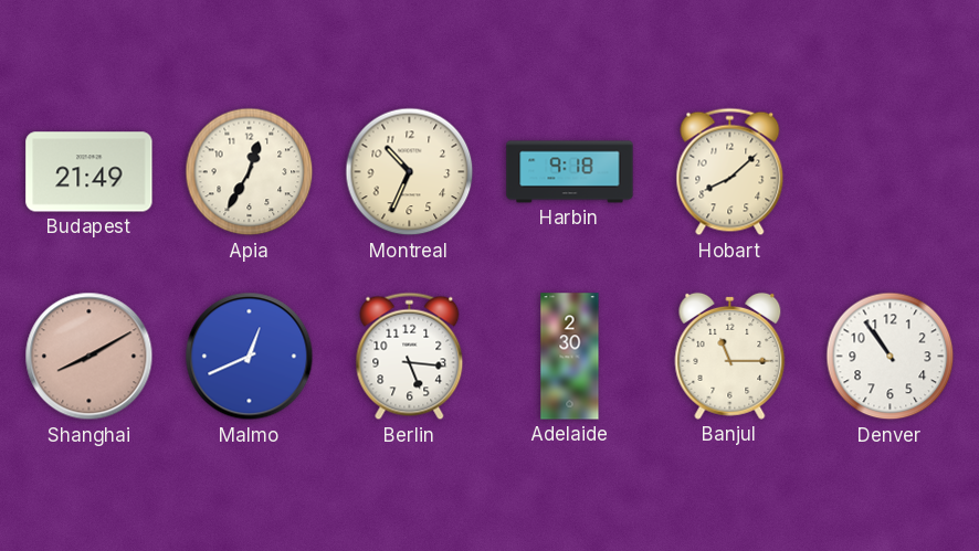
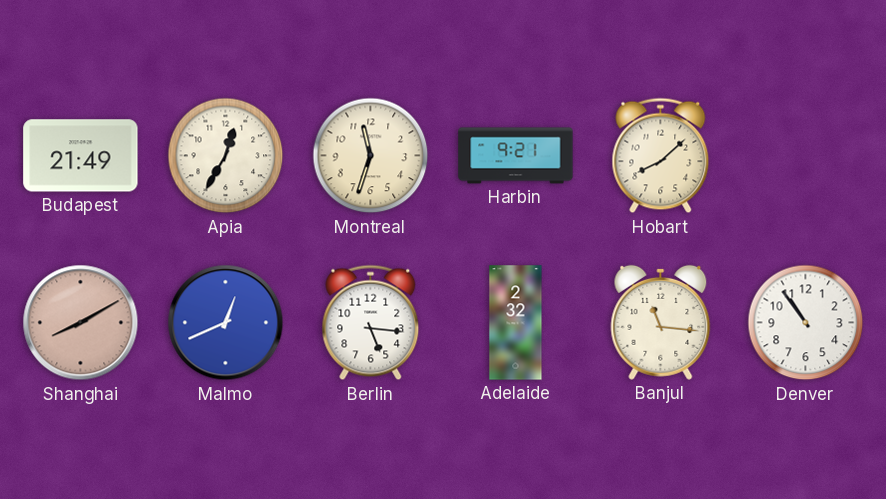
Montreal: 10:34 -> 11:33
Harbin: 9:18 -> 9:21
Adelaide: 2:30 -> 2:32
Banjul: 11:15 -> 11:16
